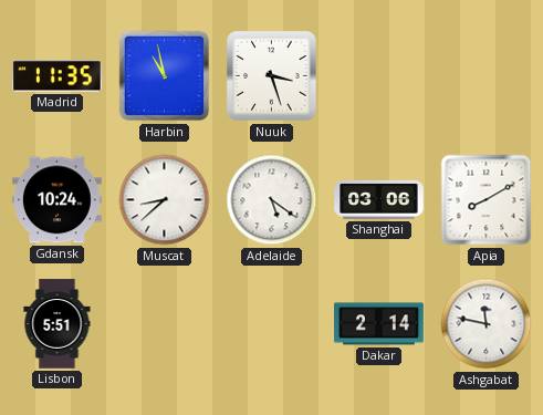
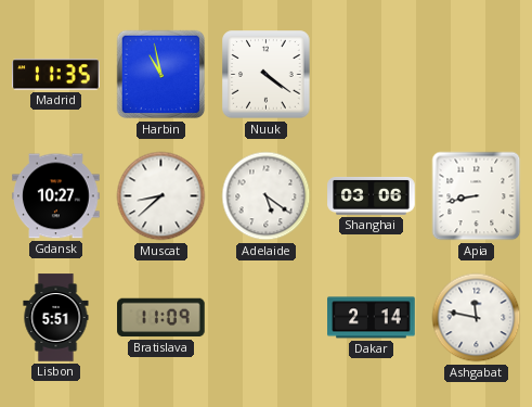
Nuuk: 3:27 -> 4:21
Gdansk: 10:24 -> 10:27
Apia: 8:10 -> 8:43
Bratislava: none -> 11:09
